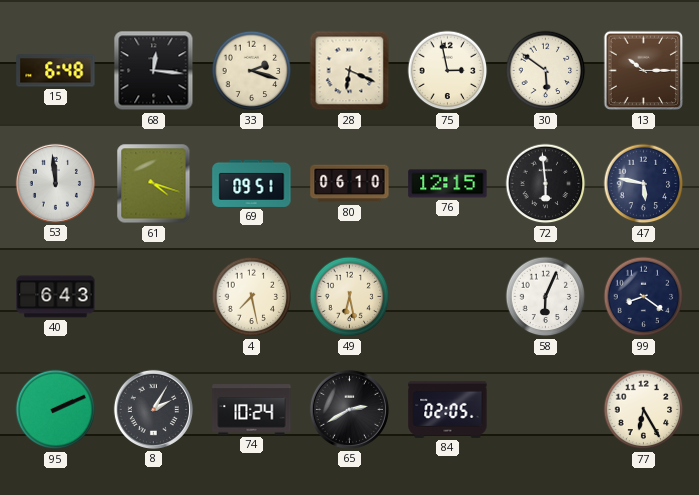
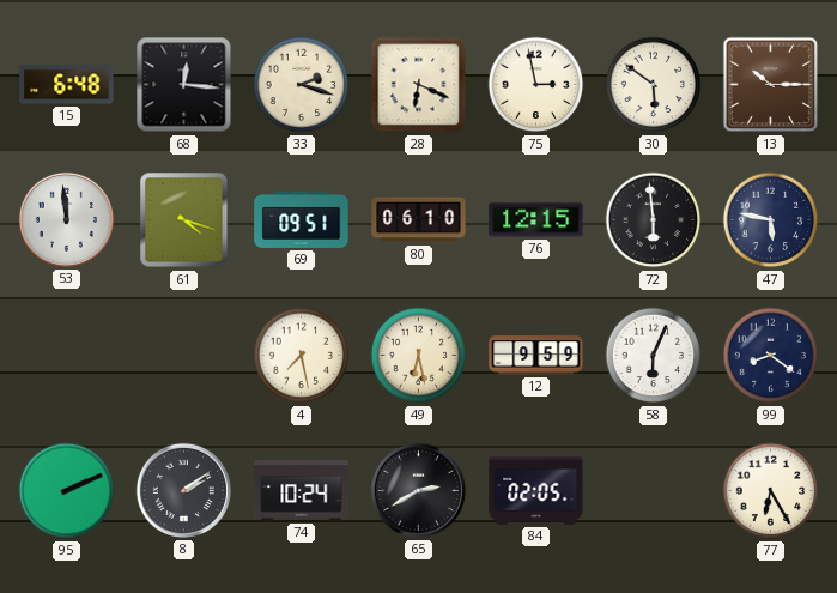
40: 6:43 -> none
12: none -> 9:59
8: 2:05 -> 2:09
